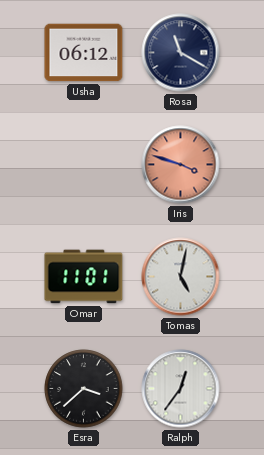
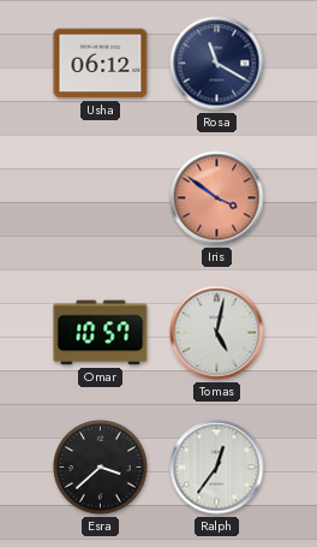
Iris: 3:48 -> 3:51
Omar: 11:01 -> 10:57
